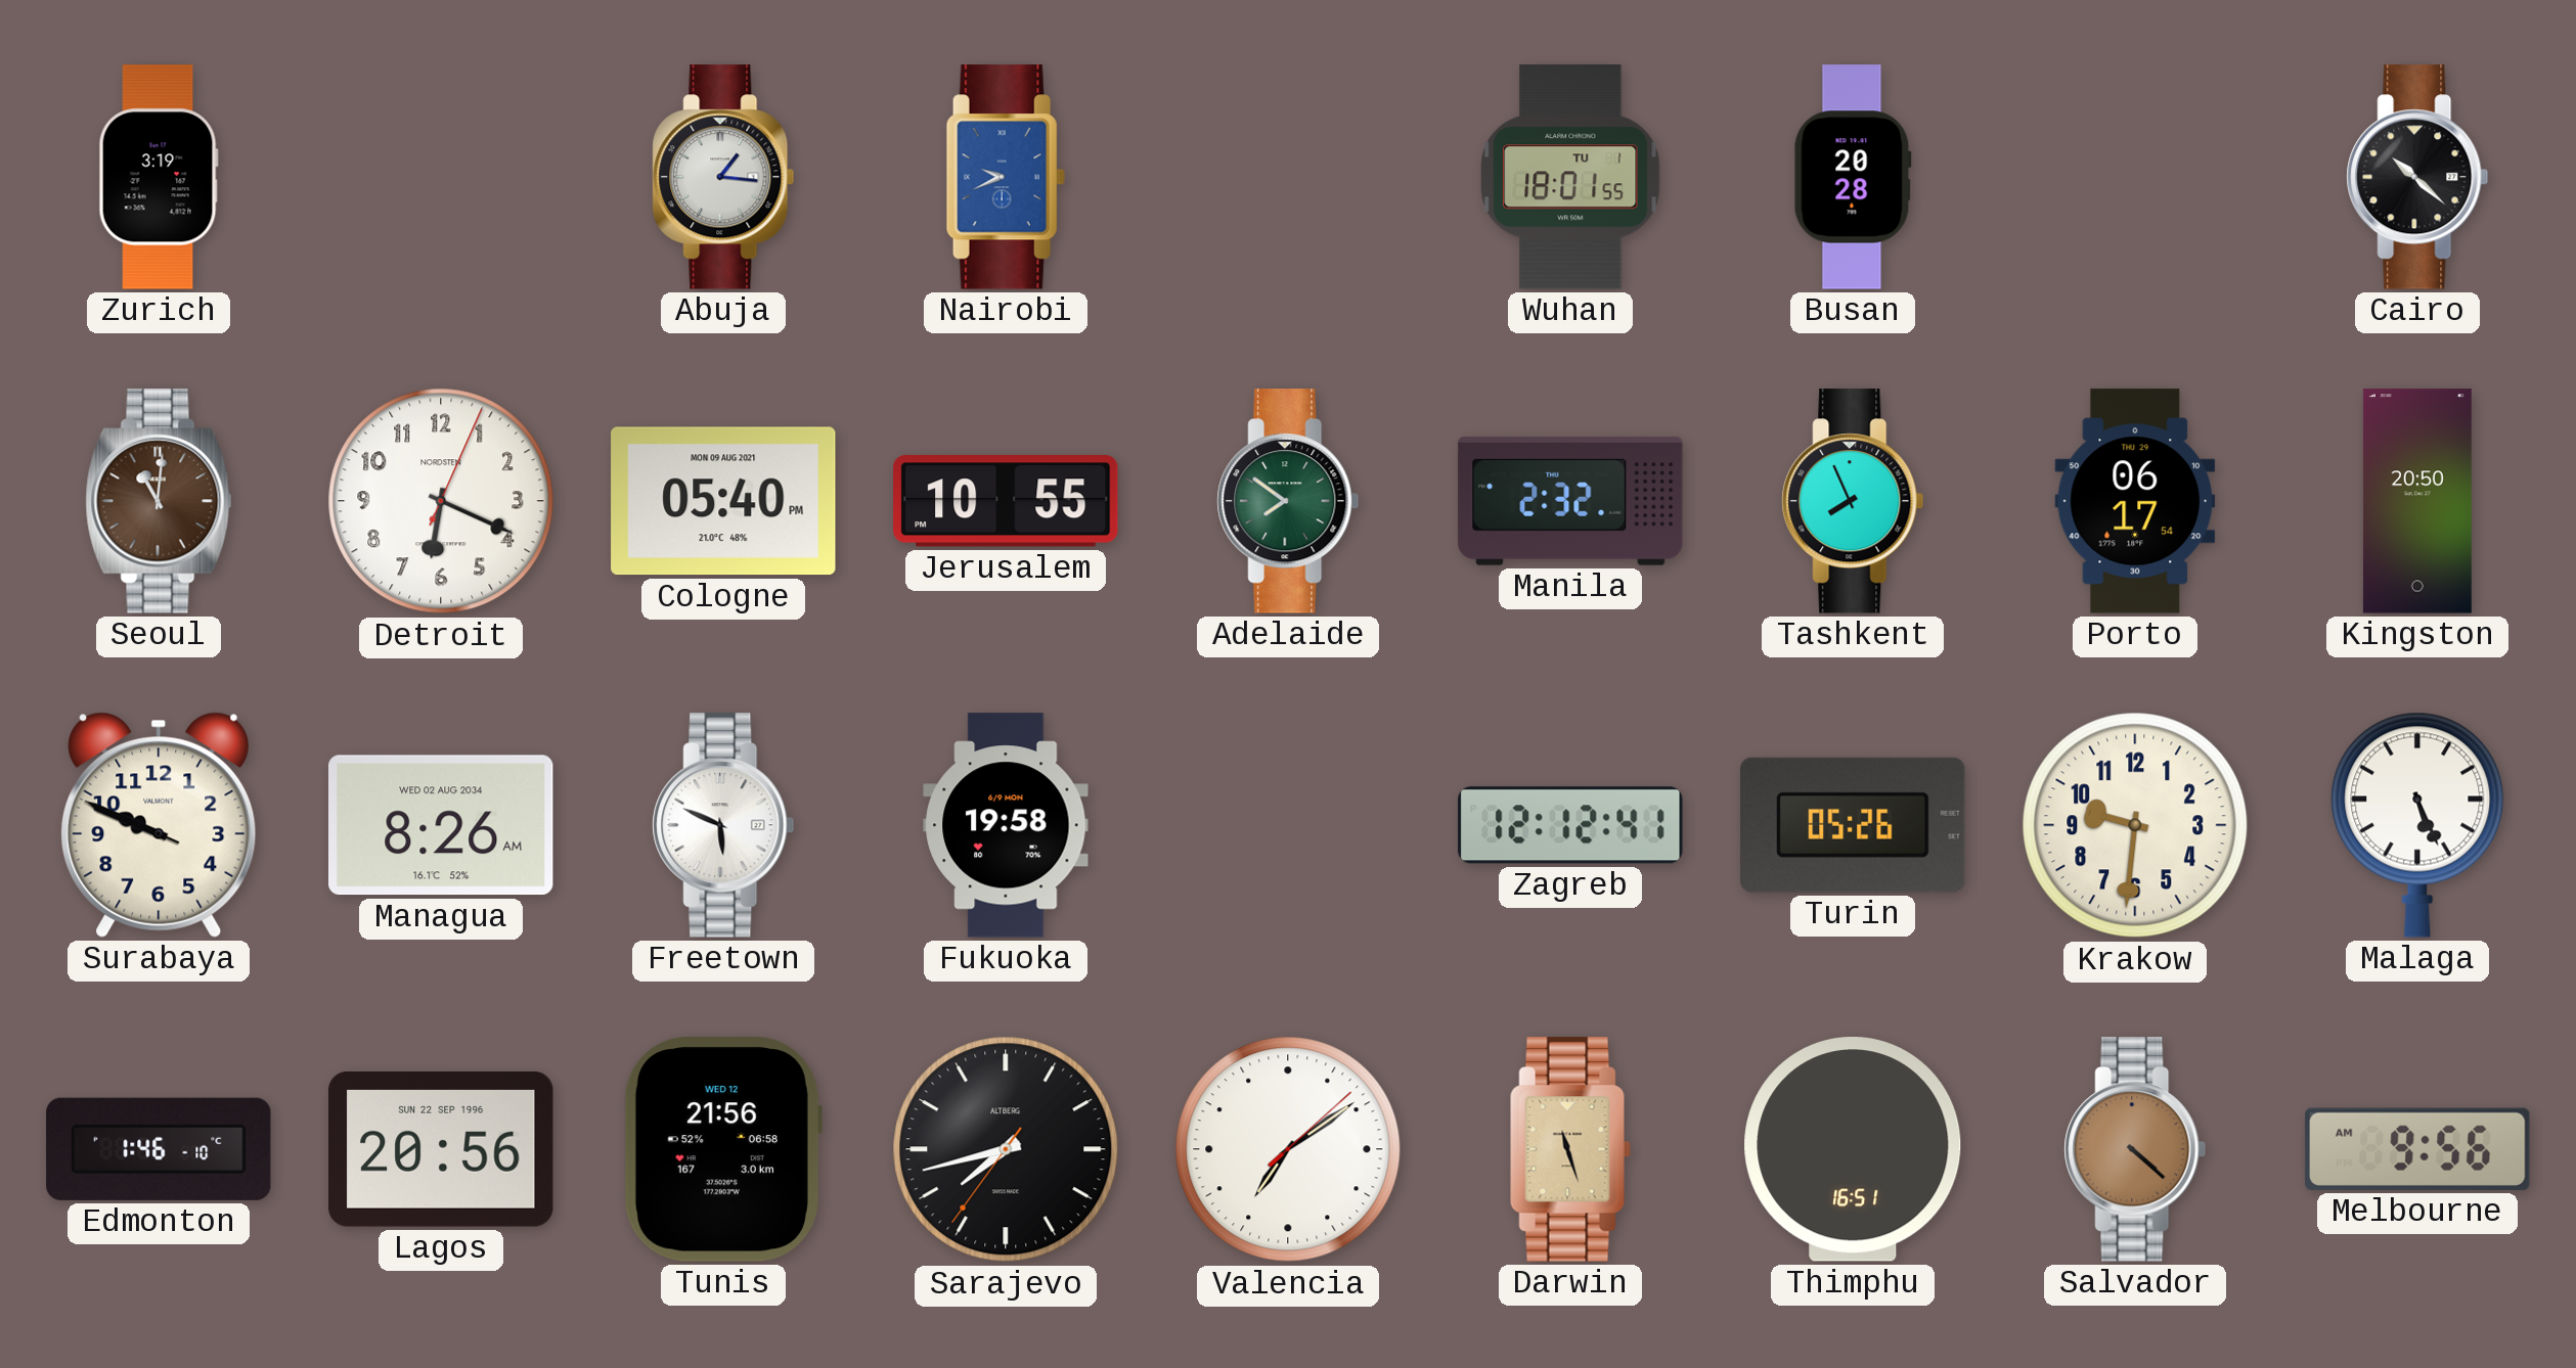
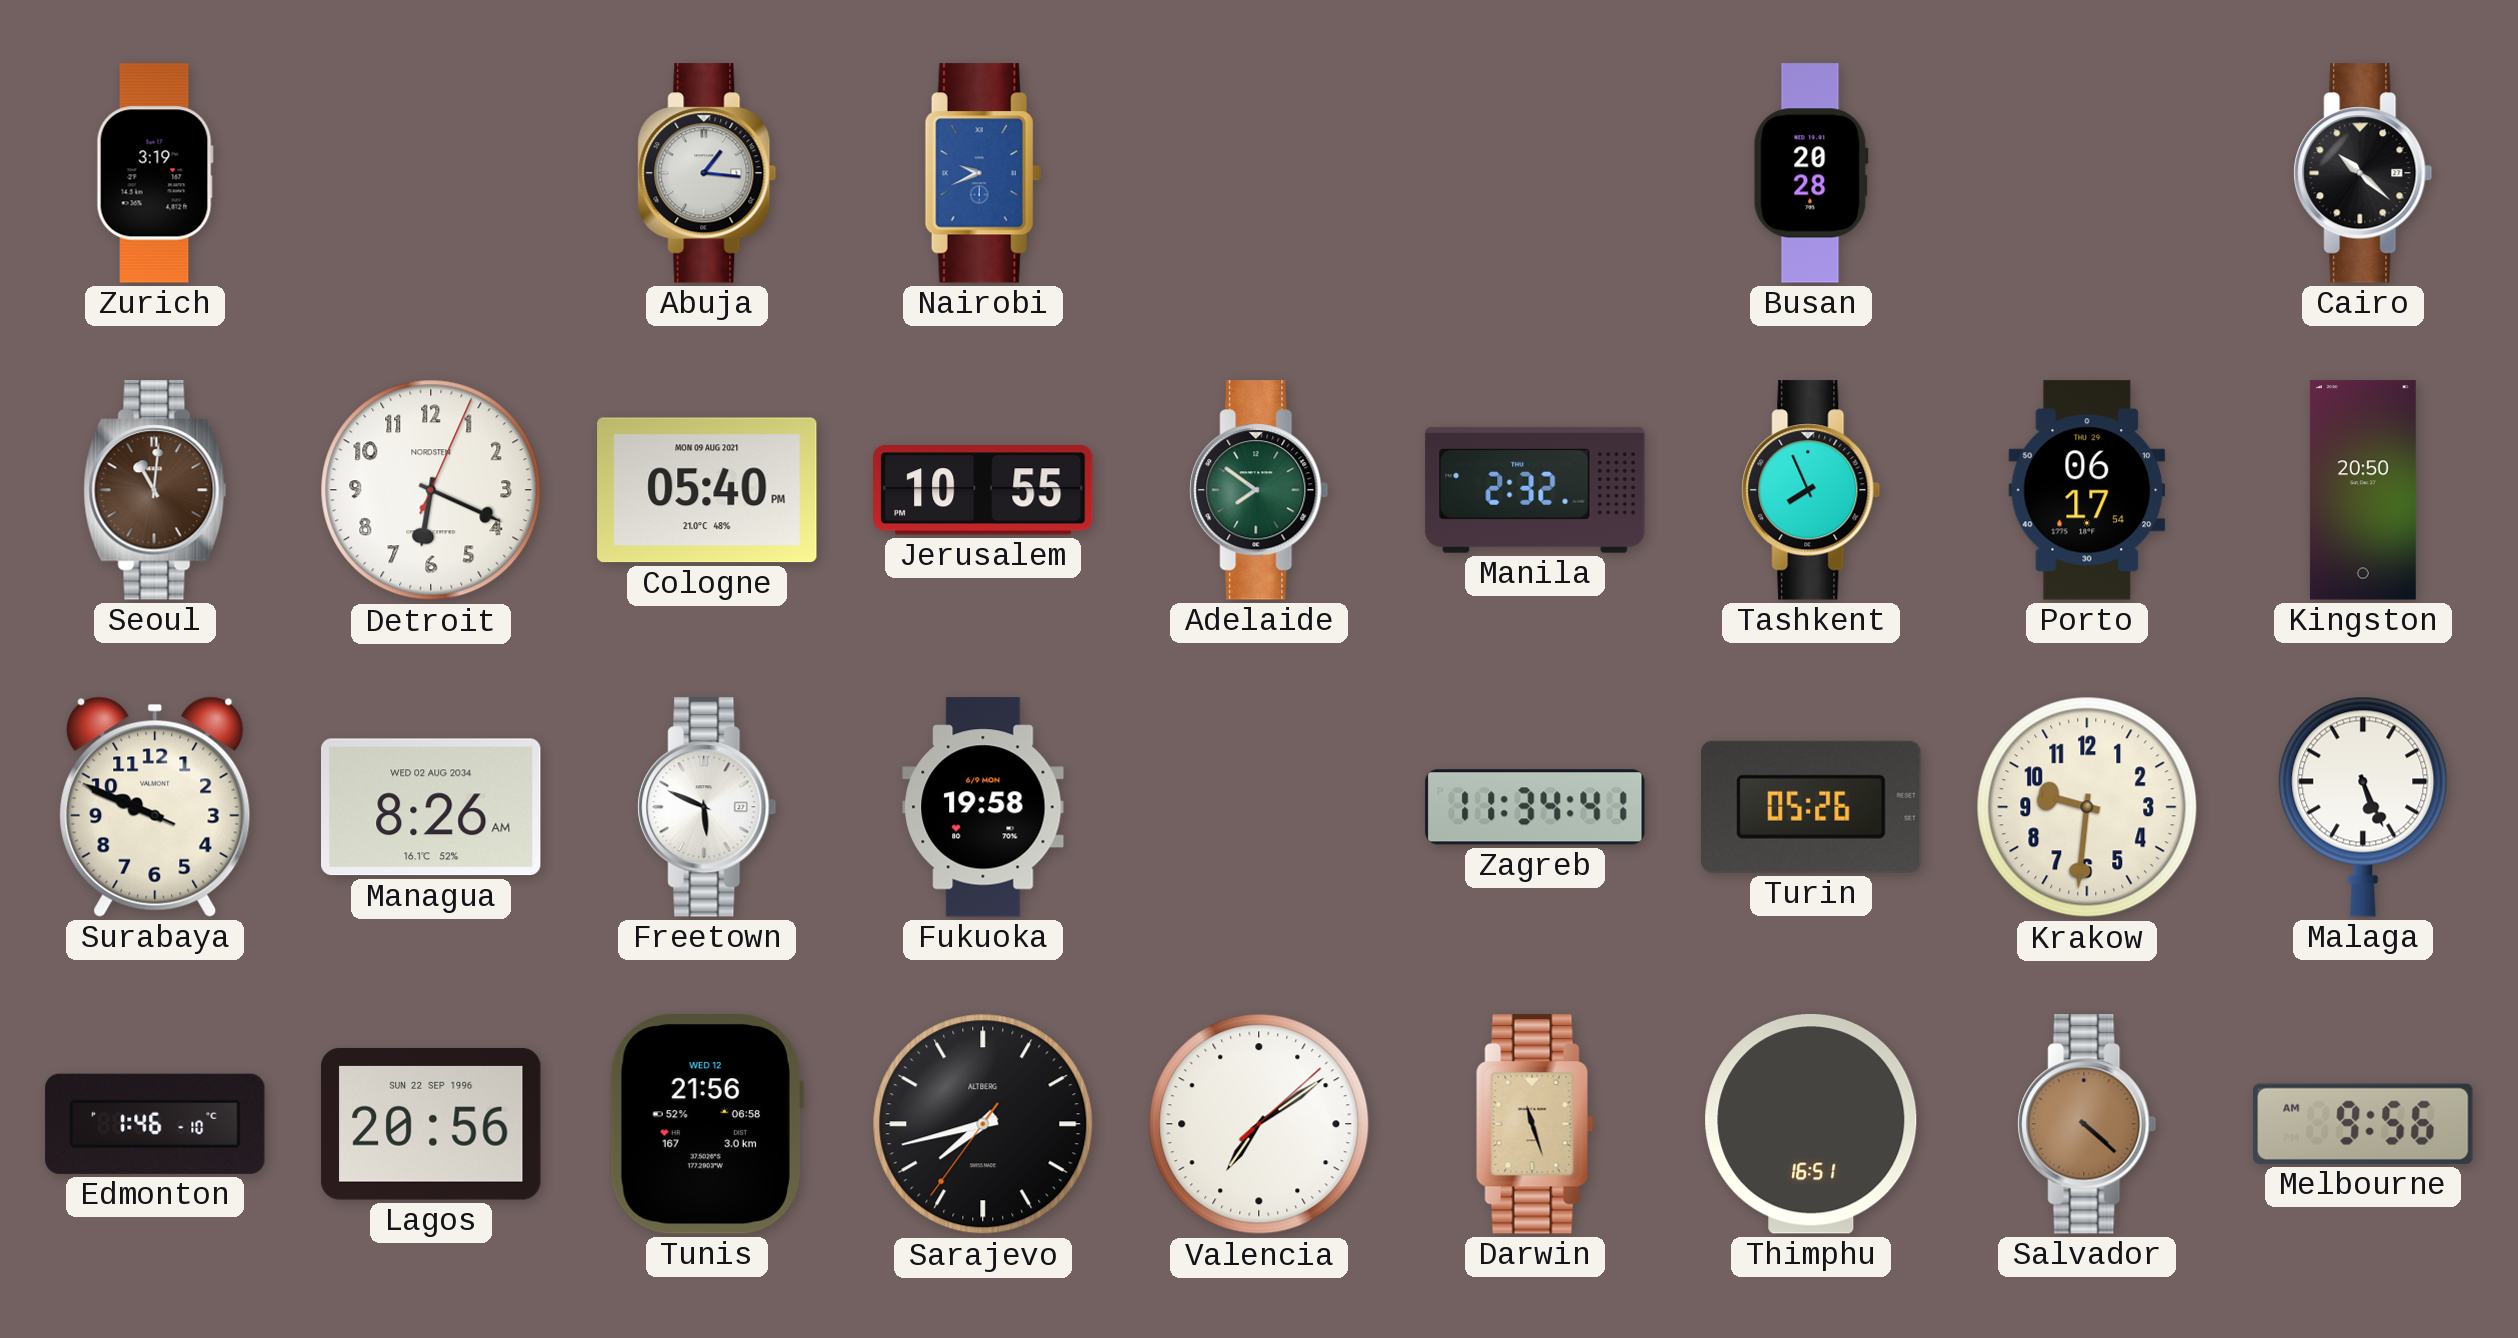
Wuhan: 18:01 -> none
Zagreb: 12:12 -> 11:34
